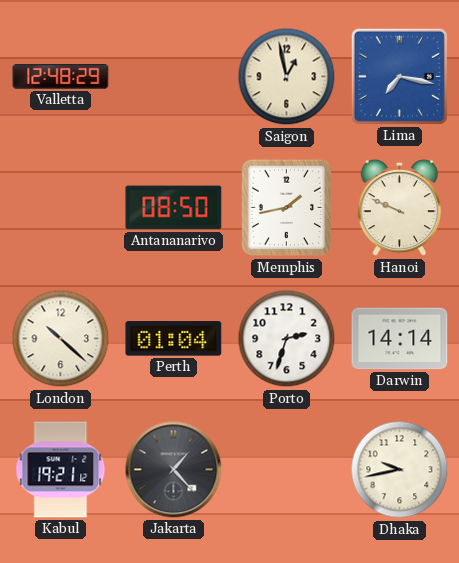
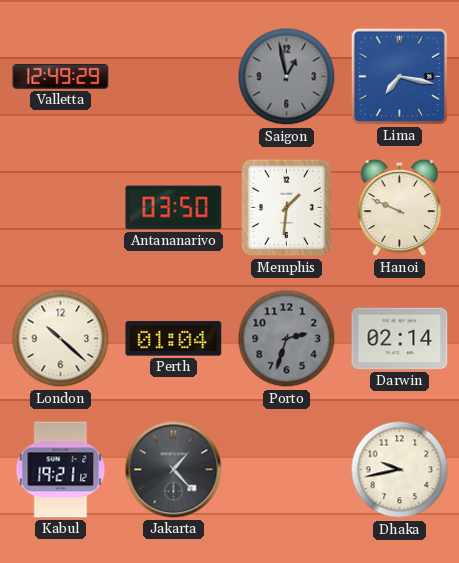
Valletta: 12:48 -> 12:49
Saigon dial: cream -> grey
Antananarivo: 08:50 -> 03:50
Memphis: 1:43 -> 1:31
Porto dial: white -> grey
Darwin: 14:14 -> 02:14
